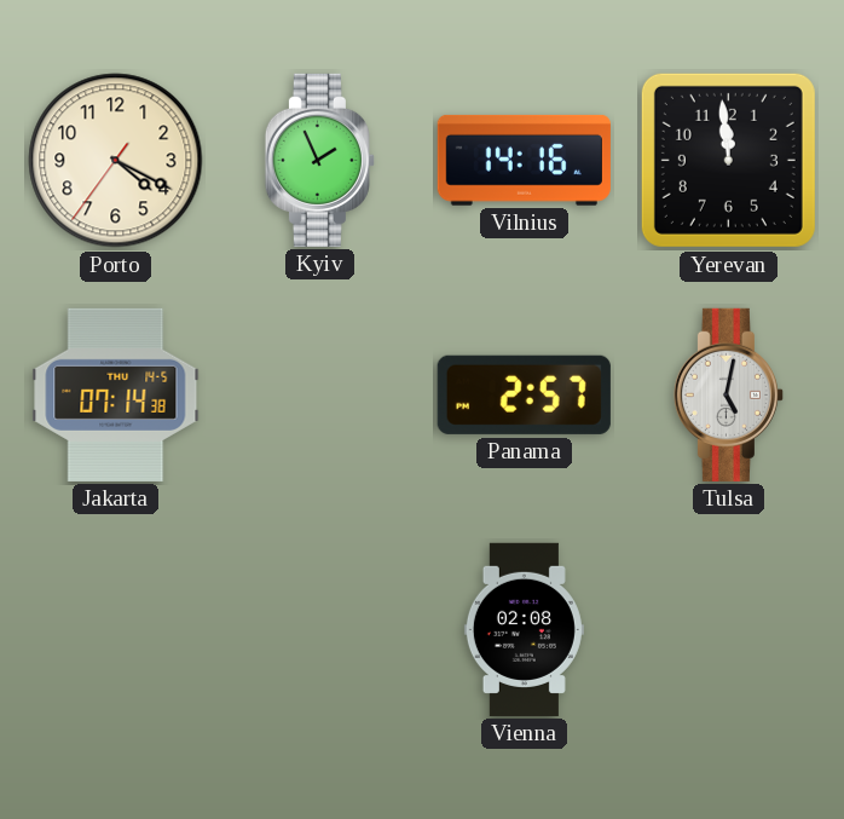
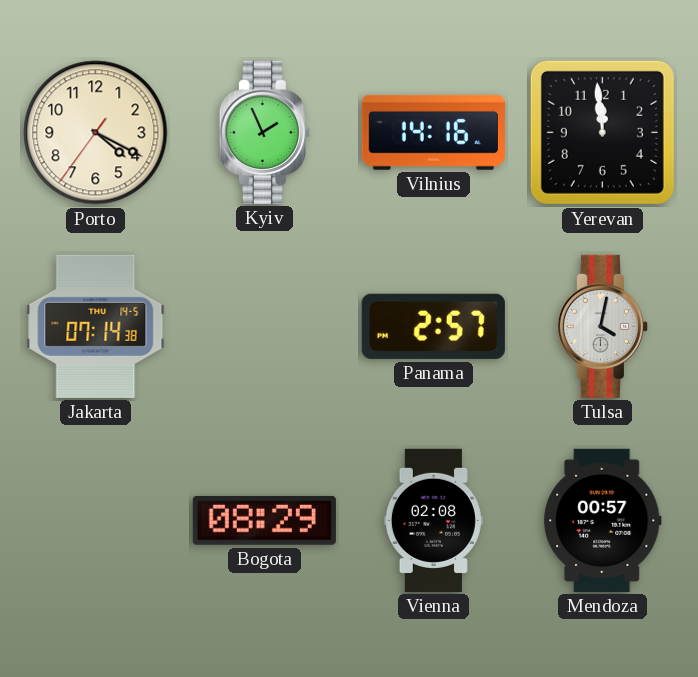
Tulsa: 5:02 -> 4:02
Bogota: none -> 08:29
Mendoza: none -> 00:57
